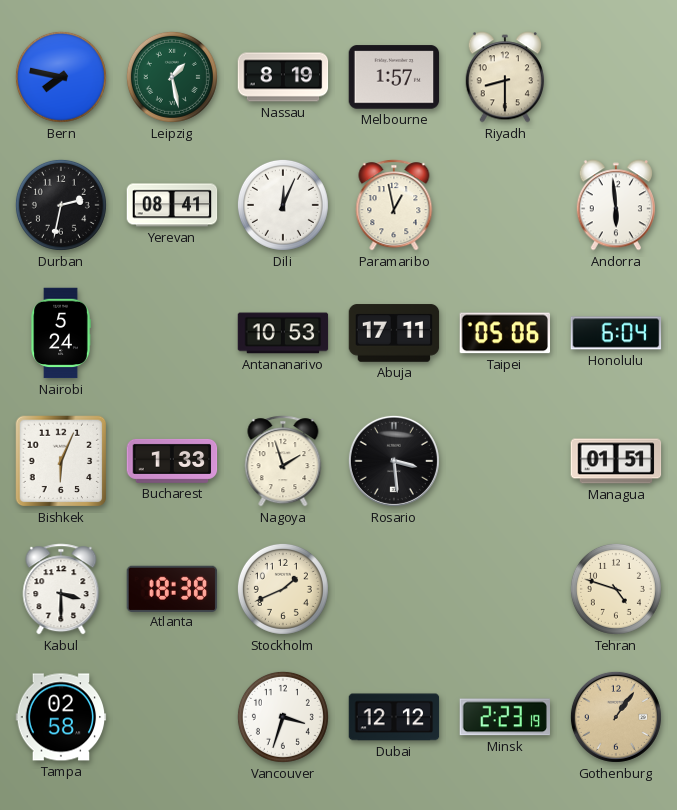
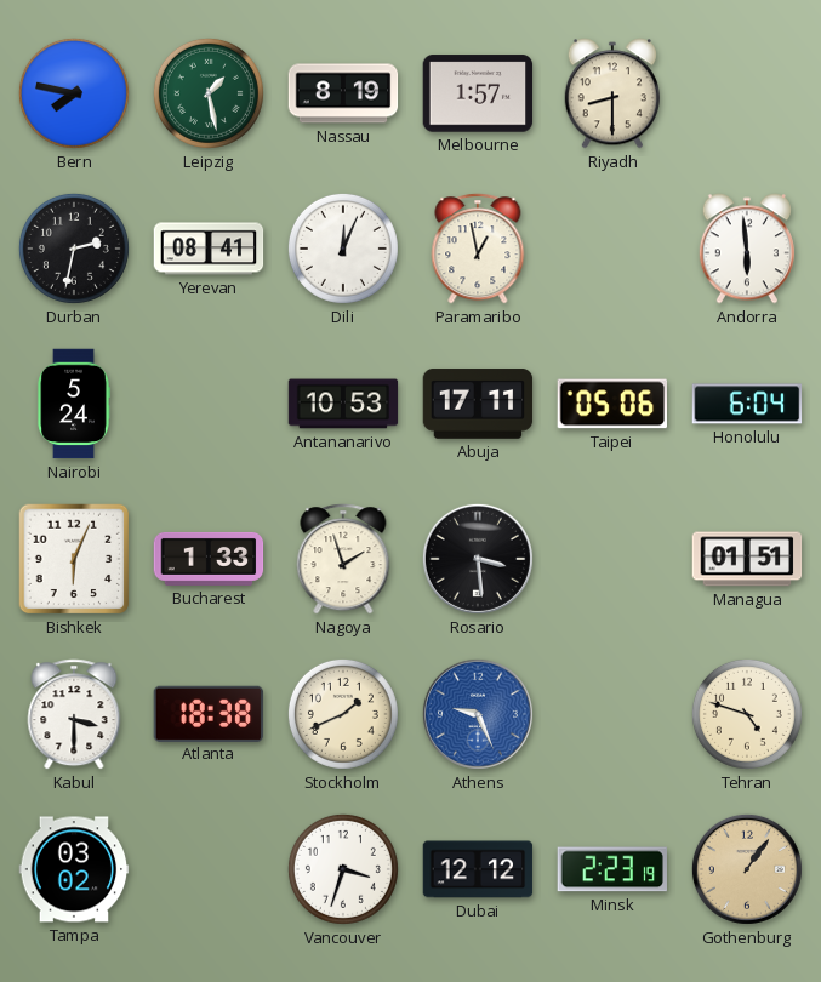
Athens: none -> 9:26
Tampa: 02:58 -> 03:02
